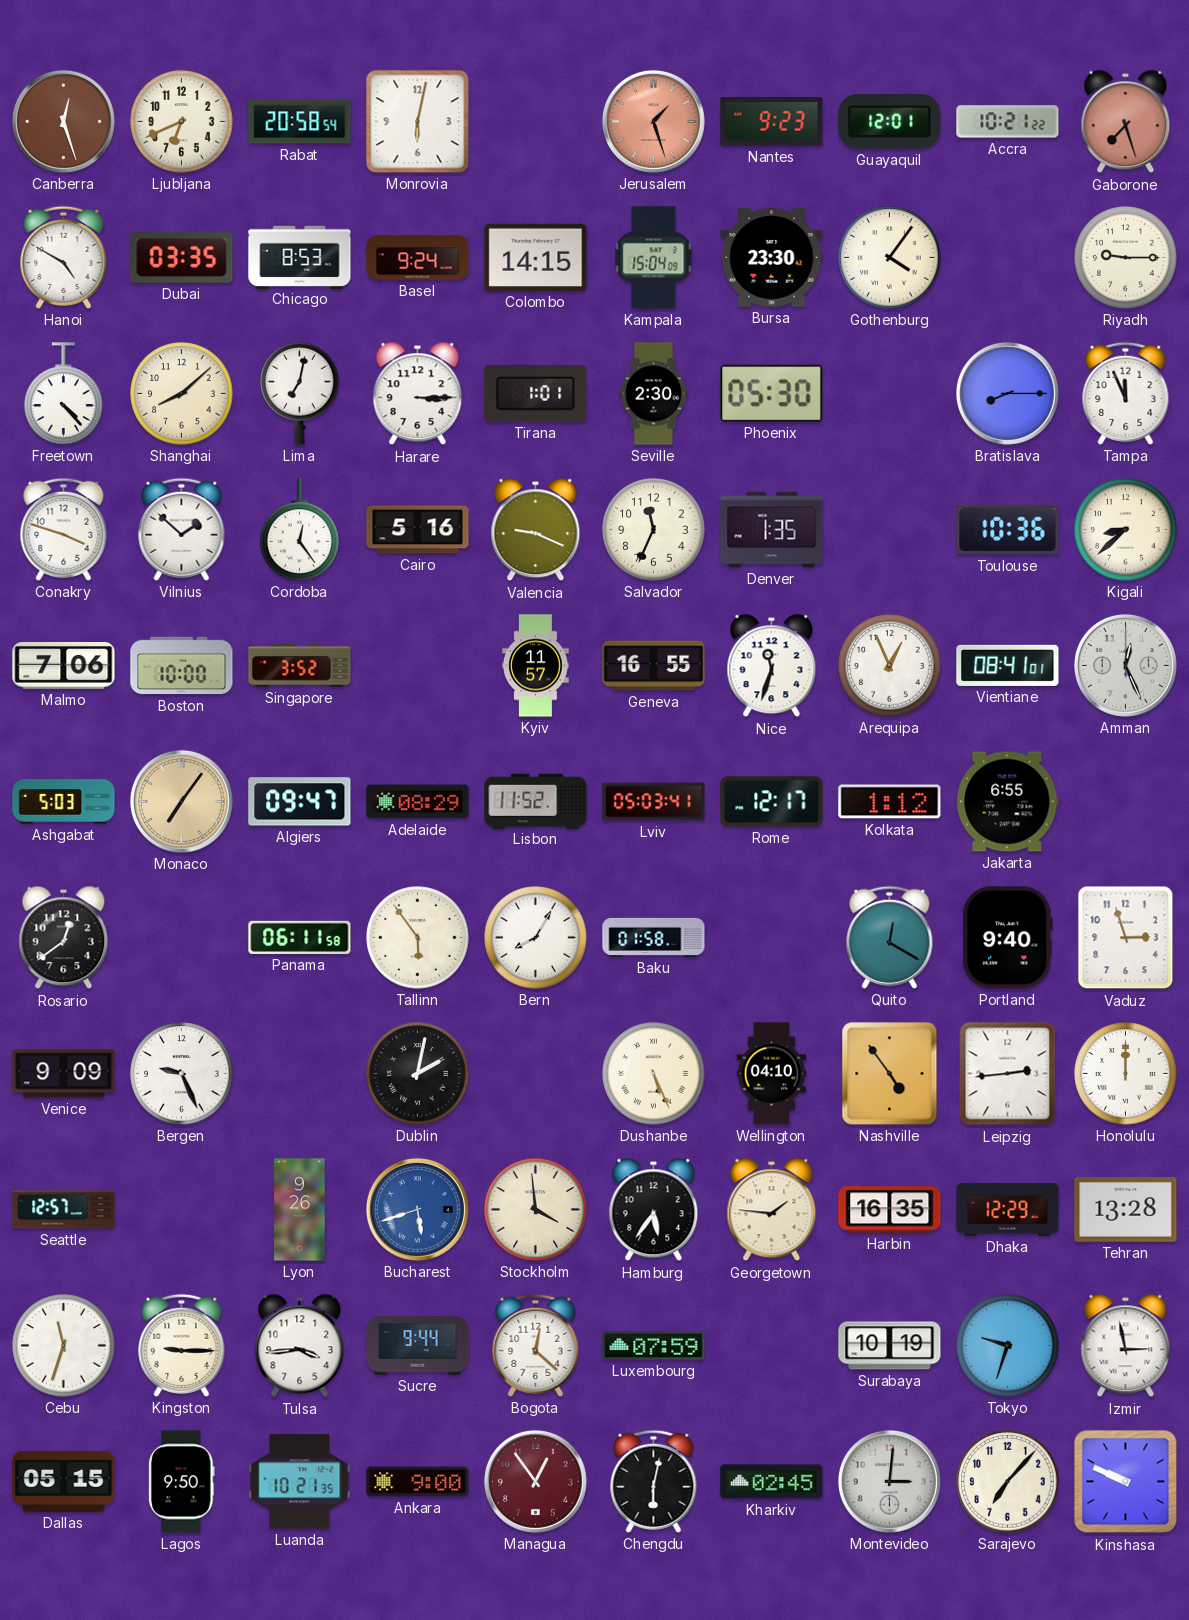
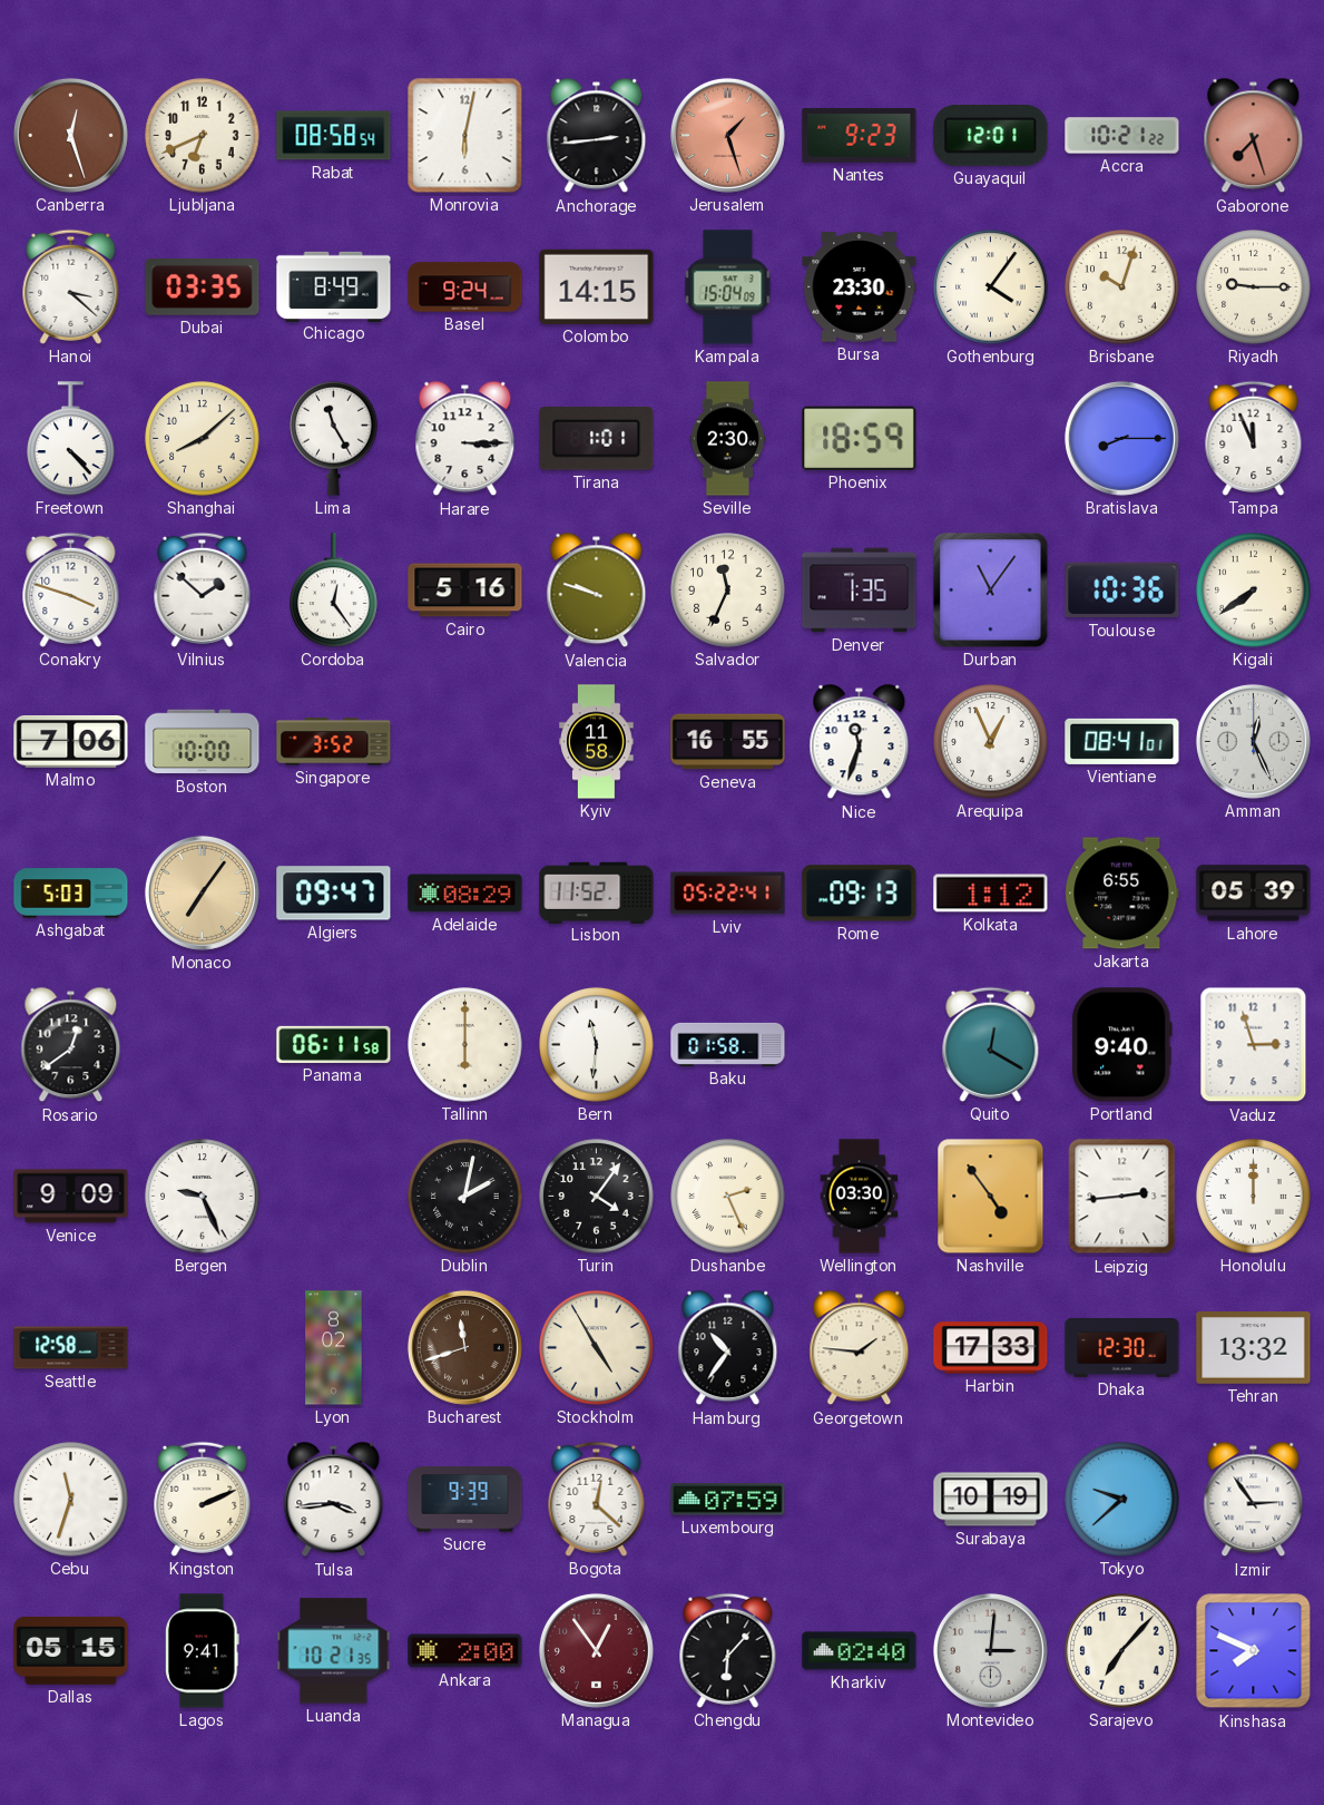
Rabat: 20:58 -> 08:58
Anchorage: none -> 2:44
Hanoi: 4:50 -> 3:22
Chicago: 8:53 -> 8:49
Brisbane: none -> 10:03
Lima: 7:02 -> 11:25
Phoenix: 05:30 -> 18:59
Valencia: 9:19 -> 9:48
Durban: none -> 11:06
Kigali: 8:38 -> 7:39
Kyiv: 11:57 -> 11:58
Lviv: 05:03 -> 05:22
Rome: 12:17 -> 09:13
Lahore: none -> 05:39
Tallinn: 5:54 -> 6:00
Bern: 8:05 -> 11:31
Turin: none -> 4:06
Dushanbe: 5:26 -> 2:26
Wellington: 04:10 -> 03:30
Seattle: 12:57 -> 12:58
Lyon: 9:26 -> 8:02
Bucharest: 5:42 -> 11:42
Bucharest dial: blue -> brown
Stockholm: 3:59 -> 4:55
Hamburg: 5:36 -> 10:36
Harbin: 16:35 -> 17:33
Dhaka: 12:29 -> 12:30
Tehran: 13:28 -> 13:32
Kingston: 9:15 -> 2:11
Sucre: 9:44 -> 9:39
Tokyo: 9:33 -> 9:38
Izmir: 2:58 -> 2:54
Lagos: 9:50 -> 9:41
Ankara: 9:00 -> 2:00
Chengdu: 6:02 -> 6:07
Kharkiv: 02:45 -> 02:40
Kinshasa: 9:49 -> 7:49
